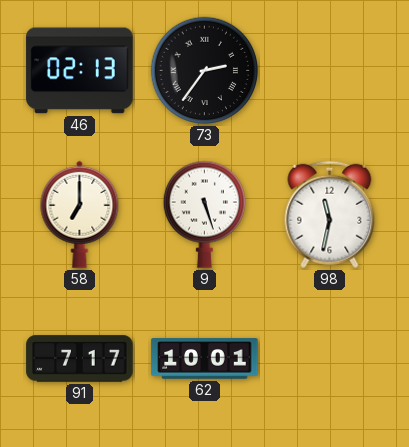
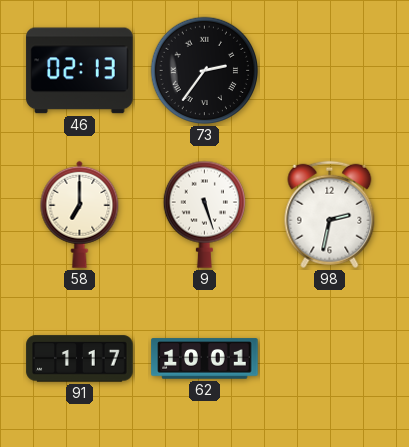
98: 11:32 -> 2:32
91: 7:17 -> 1:17
